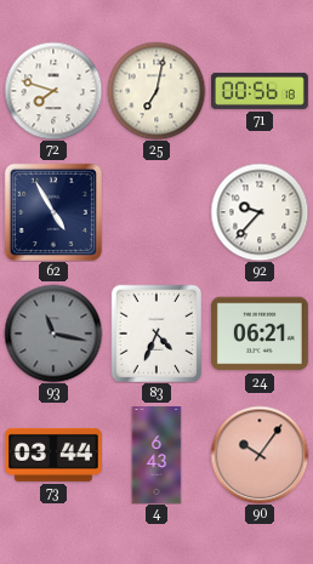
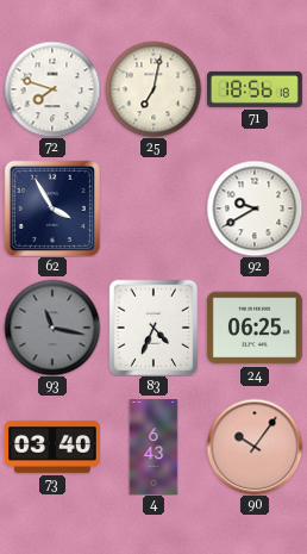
71: 00:56 -> 18:56
62: 4:55 -> 3:55
92: 9:37 -> 9:40
24: 06:21 -> 06:25
73: 03:44 -> 03:40
